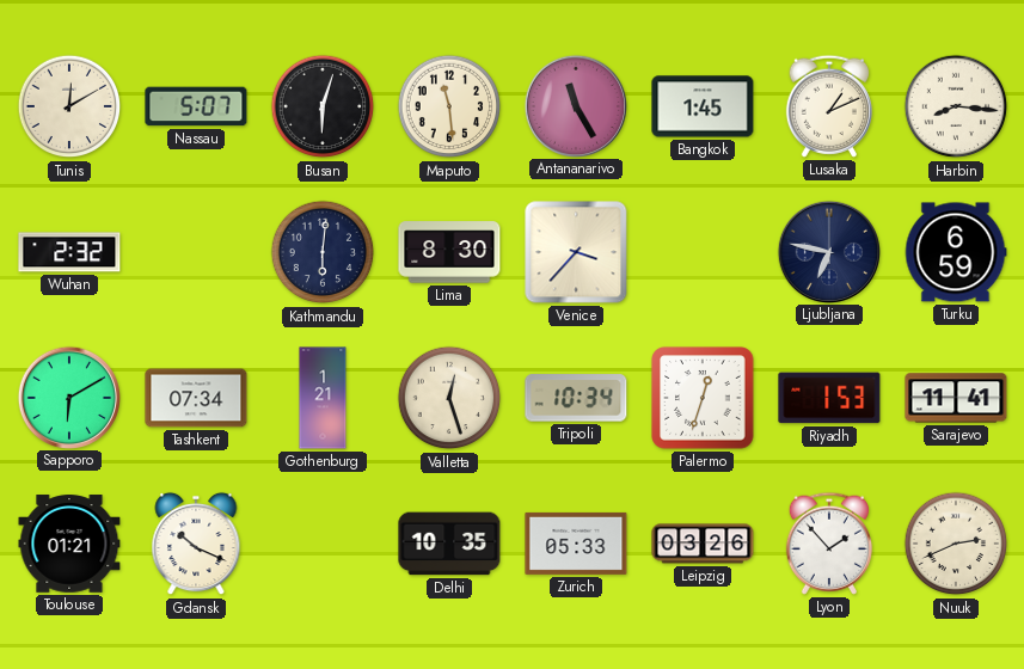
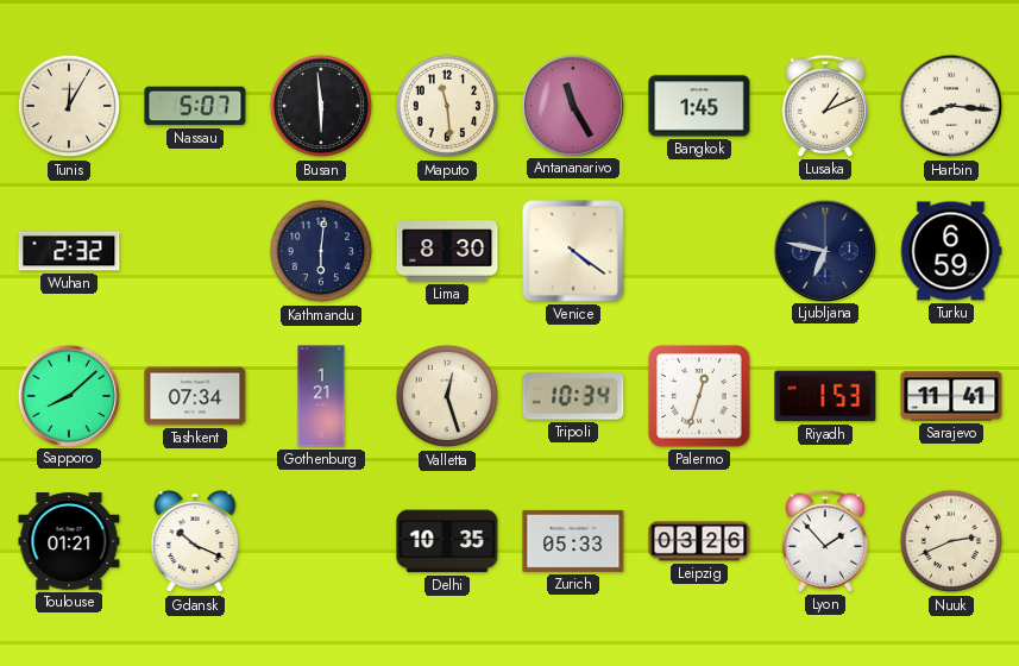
Tunis: 12:10 -> 12:05
Busan: 6:03 -> 5:59
Venice: 3:37 -> 4:21
Sapporo: 6:10 -> 8:08
